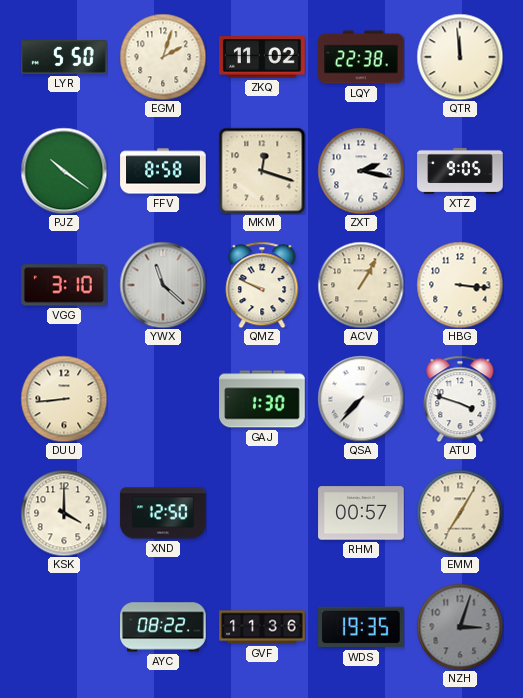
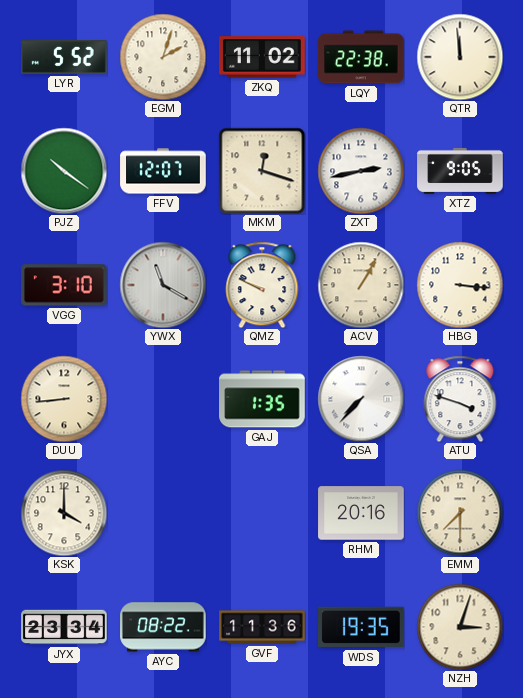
LYR: 5:50 -> 5:52
FFV: 8:58 -> 12:07
ZXT: 2:17 -> 2:43
YWX: 11:22 -> 11:20
GAJ: 1:30 -> 1:35
XND: 12:50 -> none
RHM: 00:57 -> 20:16
EMM: 7:05 -> 7:30
JYX: none -> 23:34
NZH dial: grey -> cream
